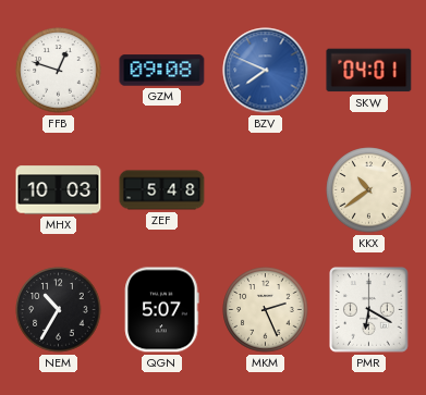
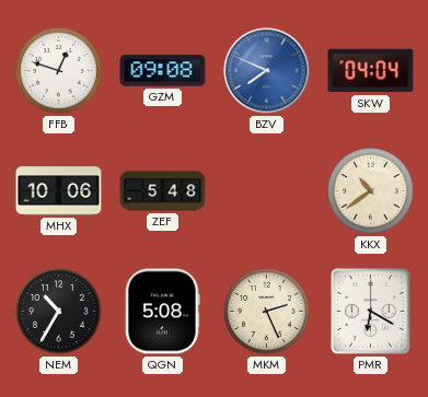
SKW: 04:01 -> 04:04
MHX: 10:03 -> 10:06
QGN: 5:07 -> 5:08
